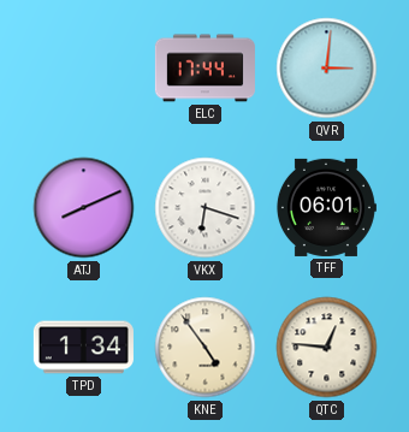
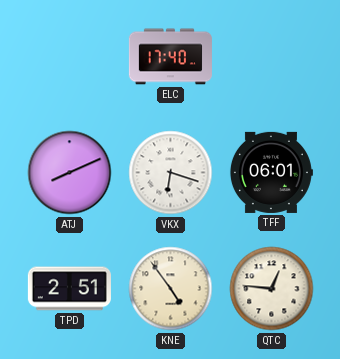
ELC: 17:44 -> 17:40
QVR: 3:01 -> none
TPD: 1:34 -> 2:51
